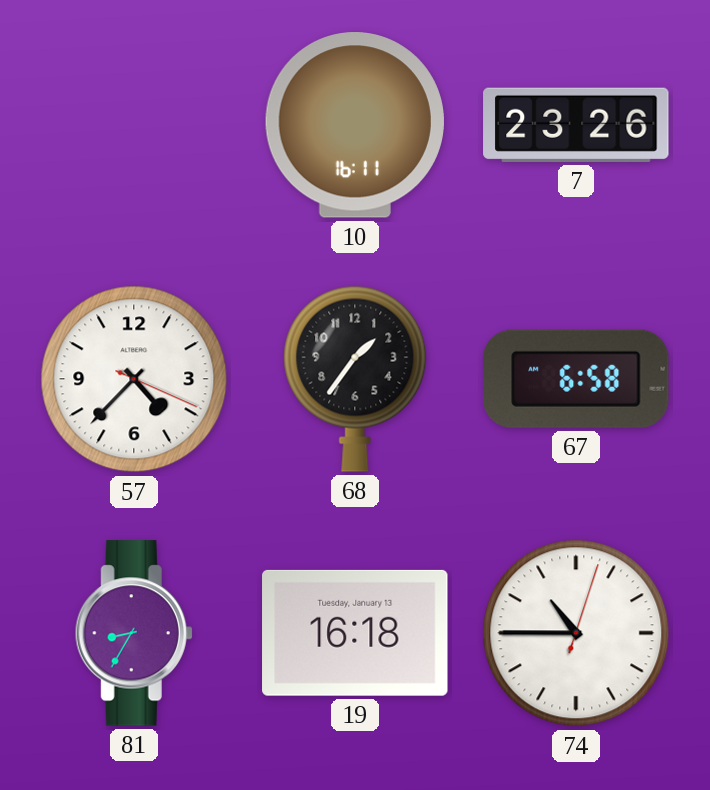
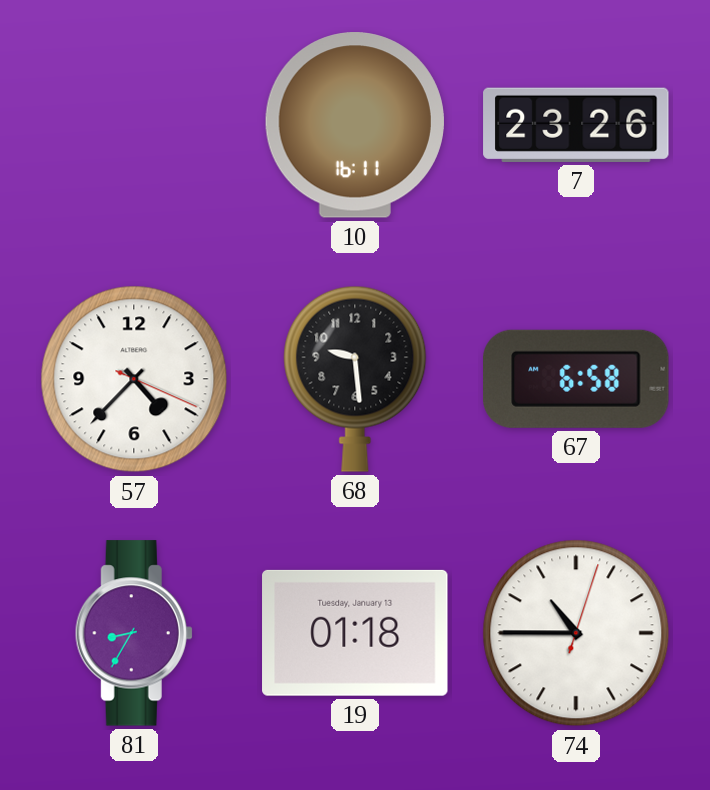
68: 1:36 -> 9:29
19: 16:18 -> 01:18
